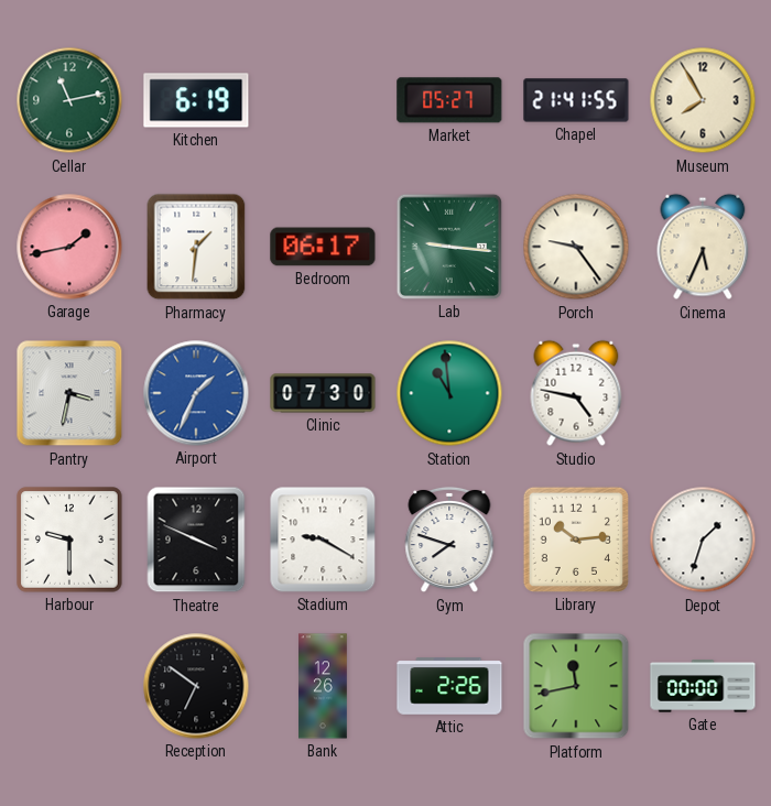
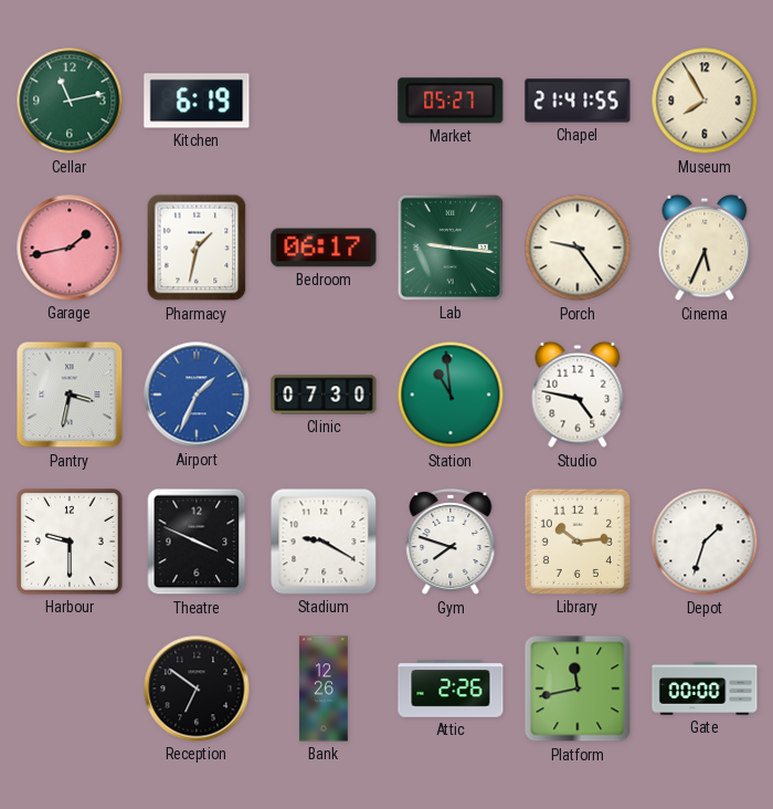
Pharmacy: 1:31 -> 1:32
